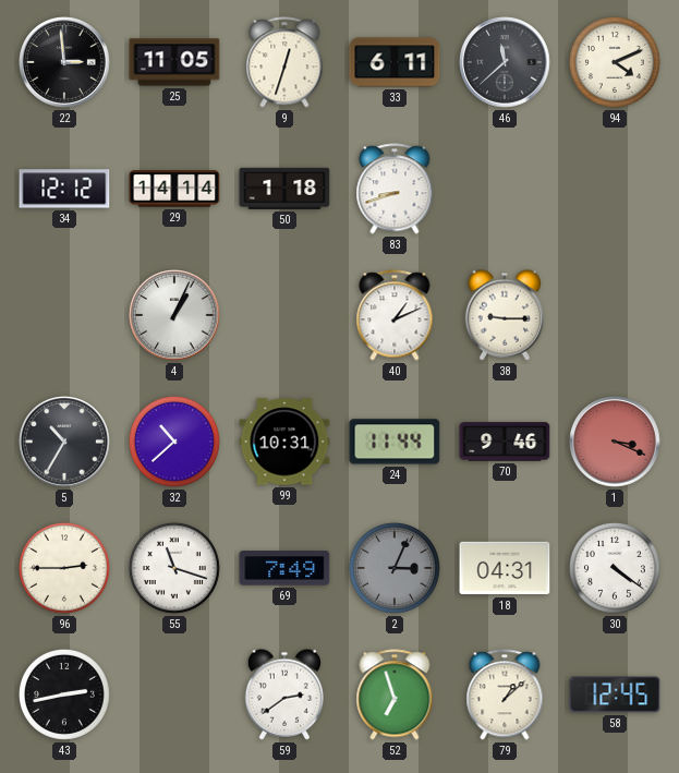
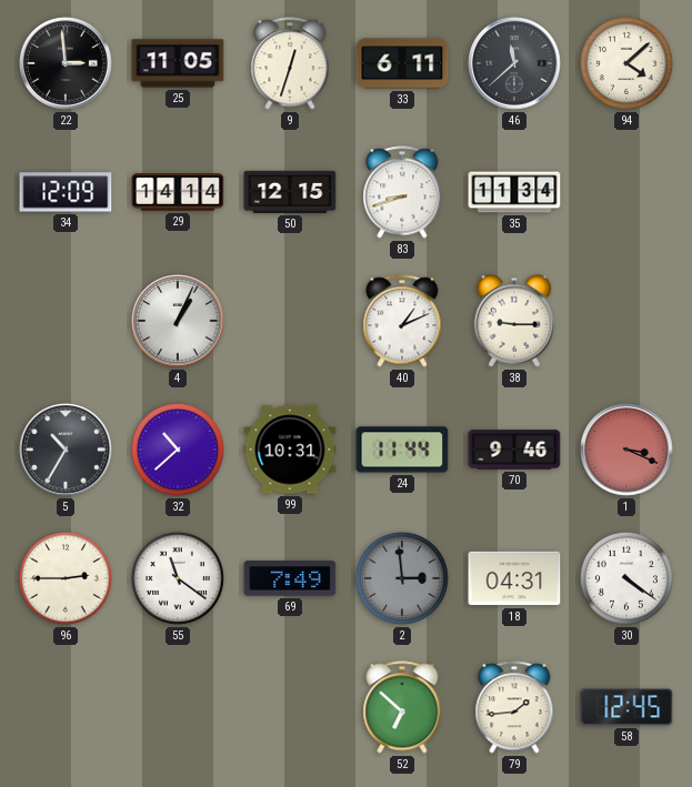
94: 4:11 -> 4:08
34: 12:12 -> 12:09
50: 1:18 -> 12:15
35: none -> 11:34
55: 11:18 -> 11:21
2: 3:04 -> 2:59
43: 2:43 -> none
59: 2:39 -> none
52: 6:57 -> 6:52
79: 1:08 -> 1:44
